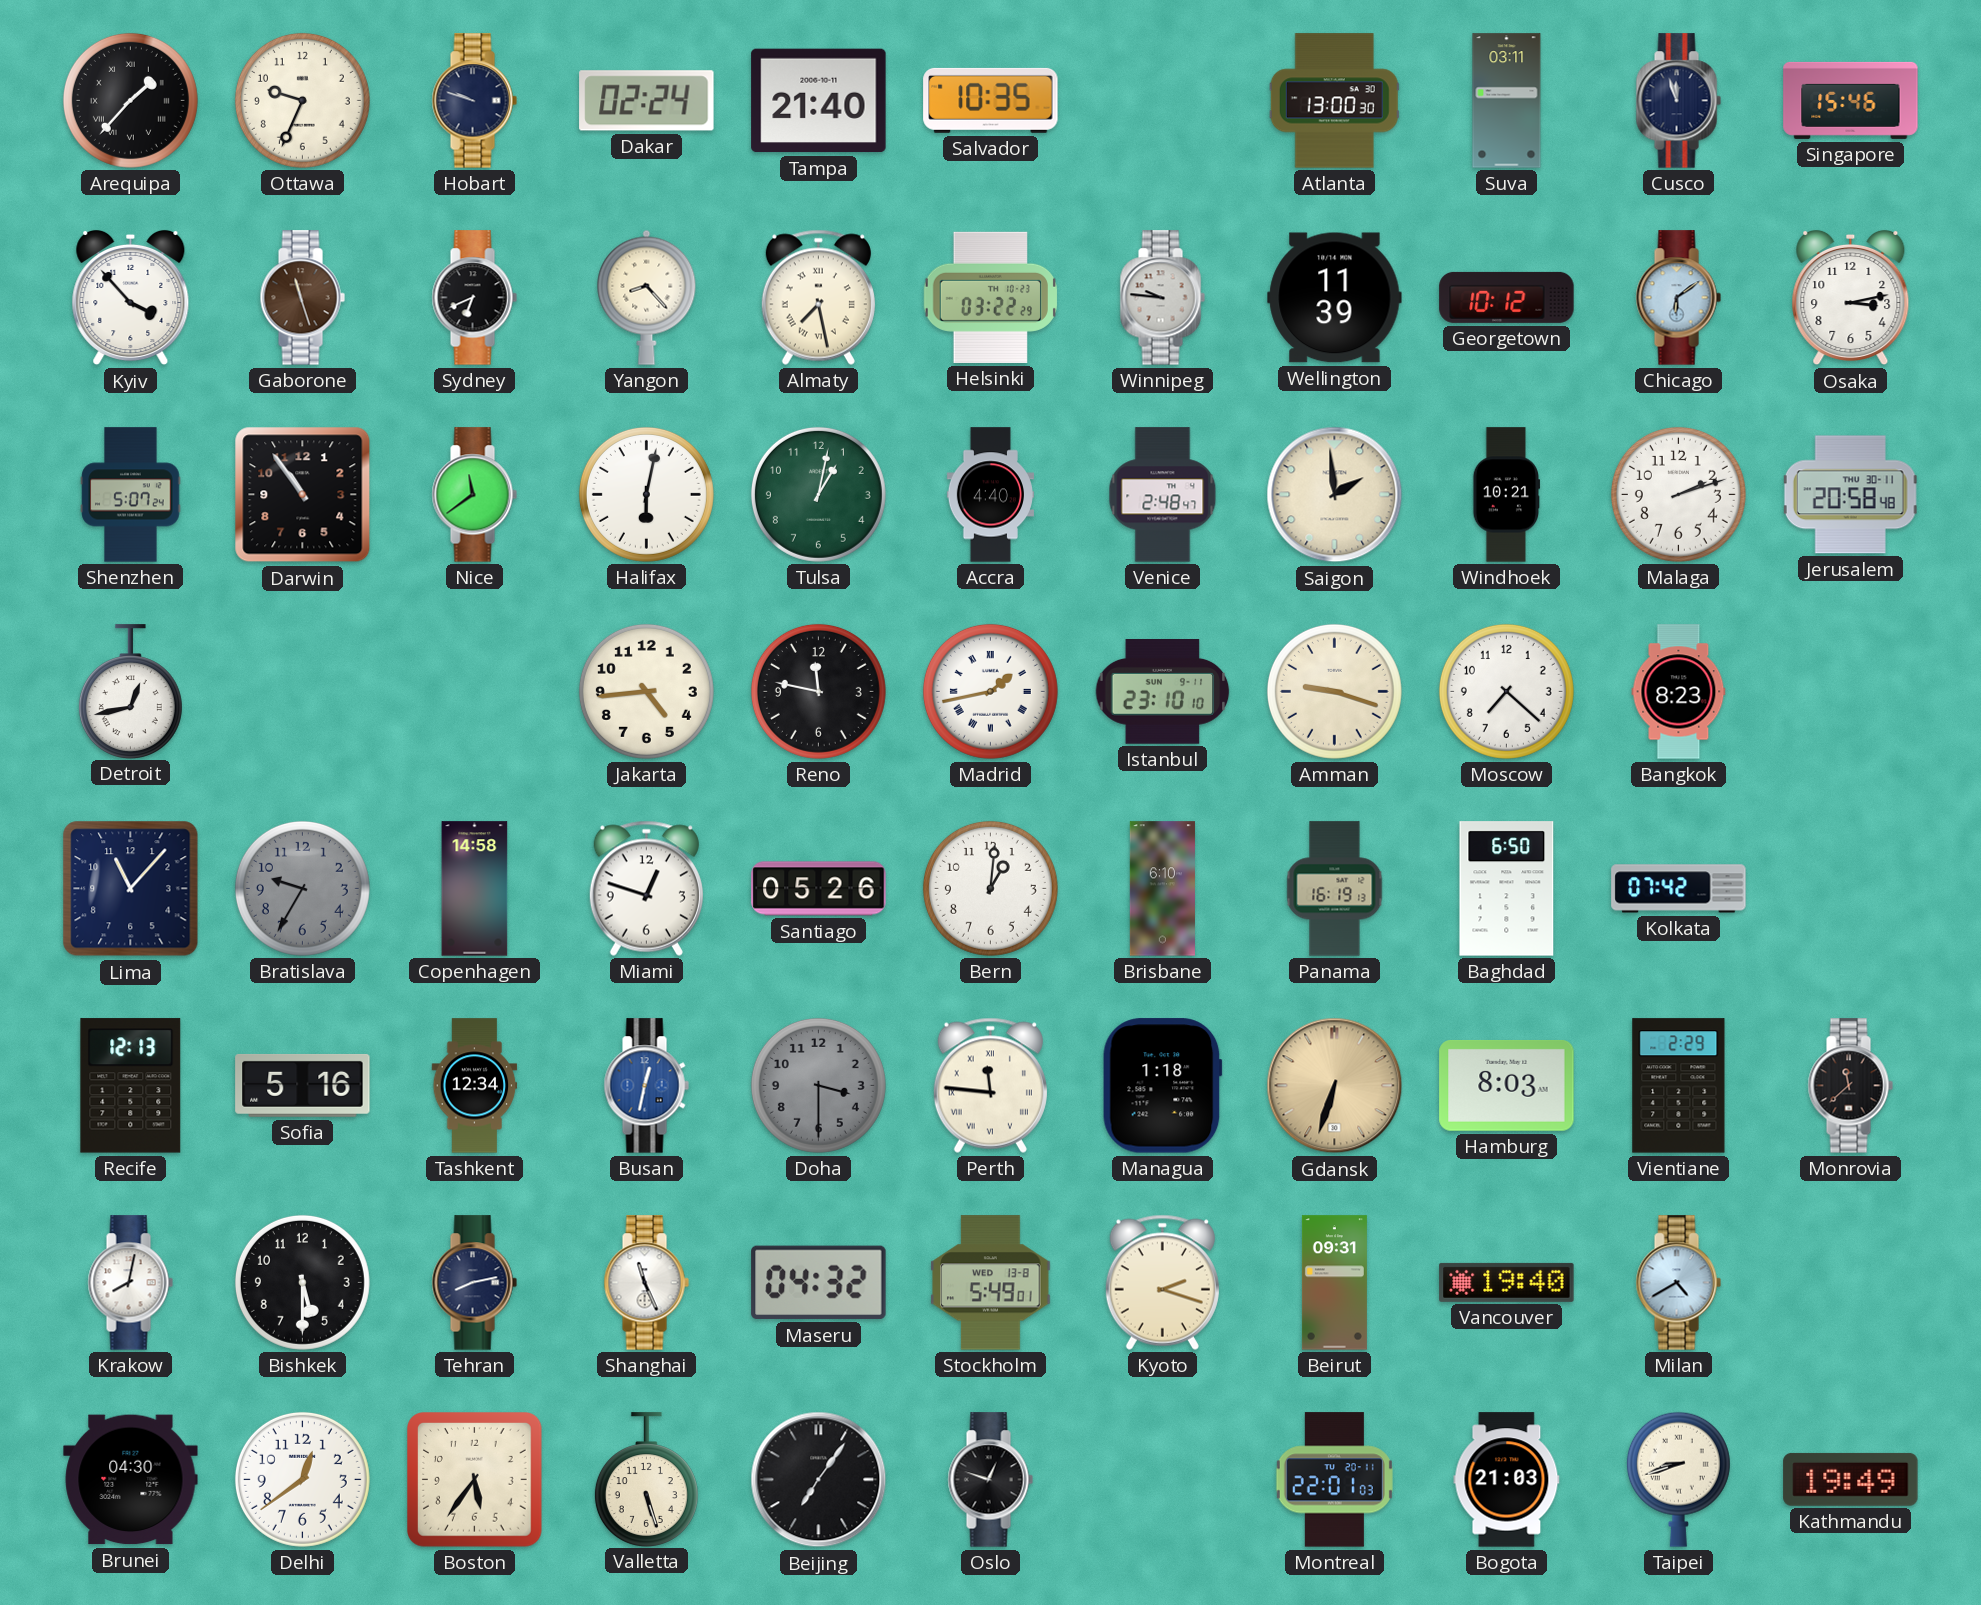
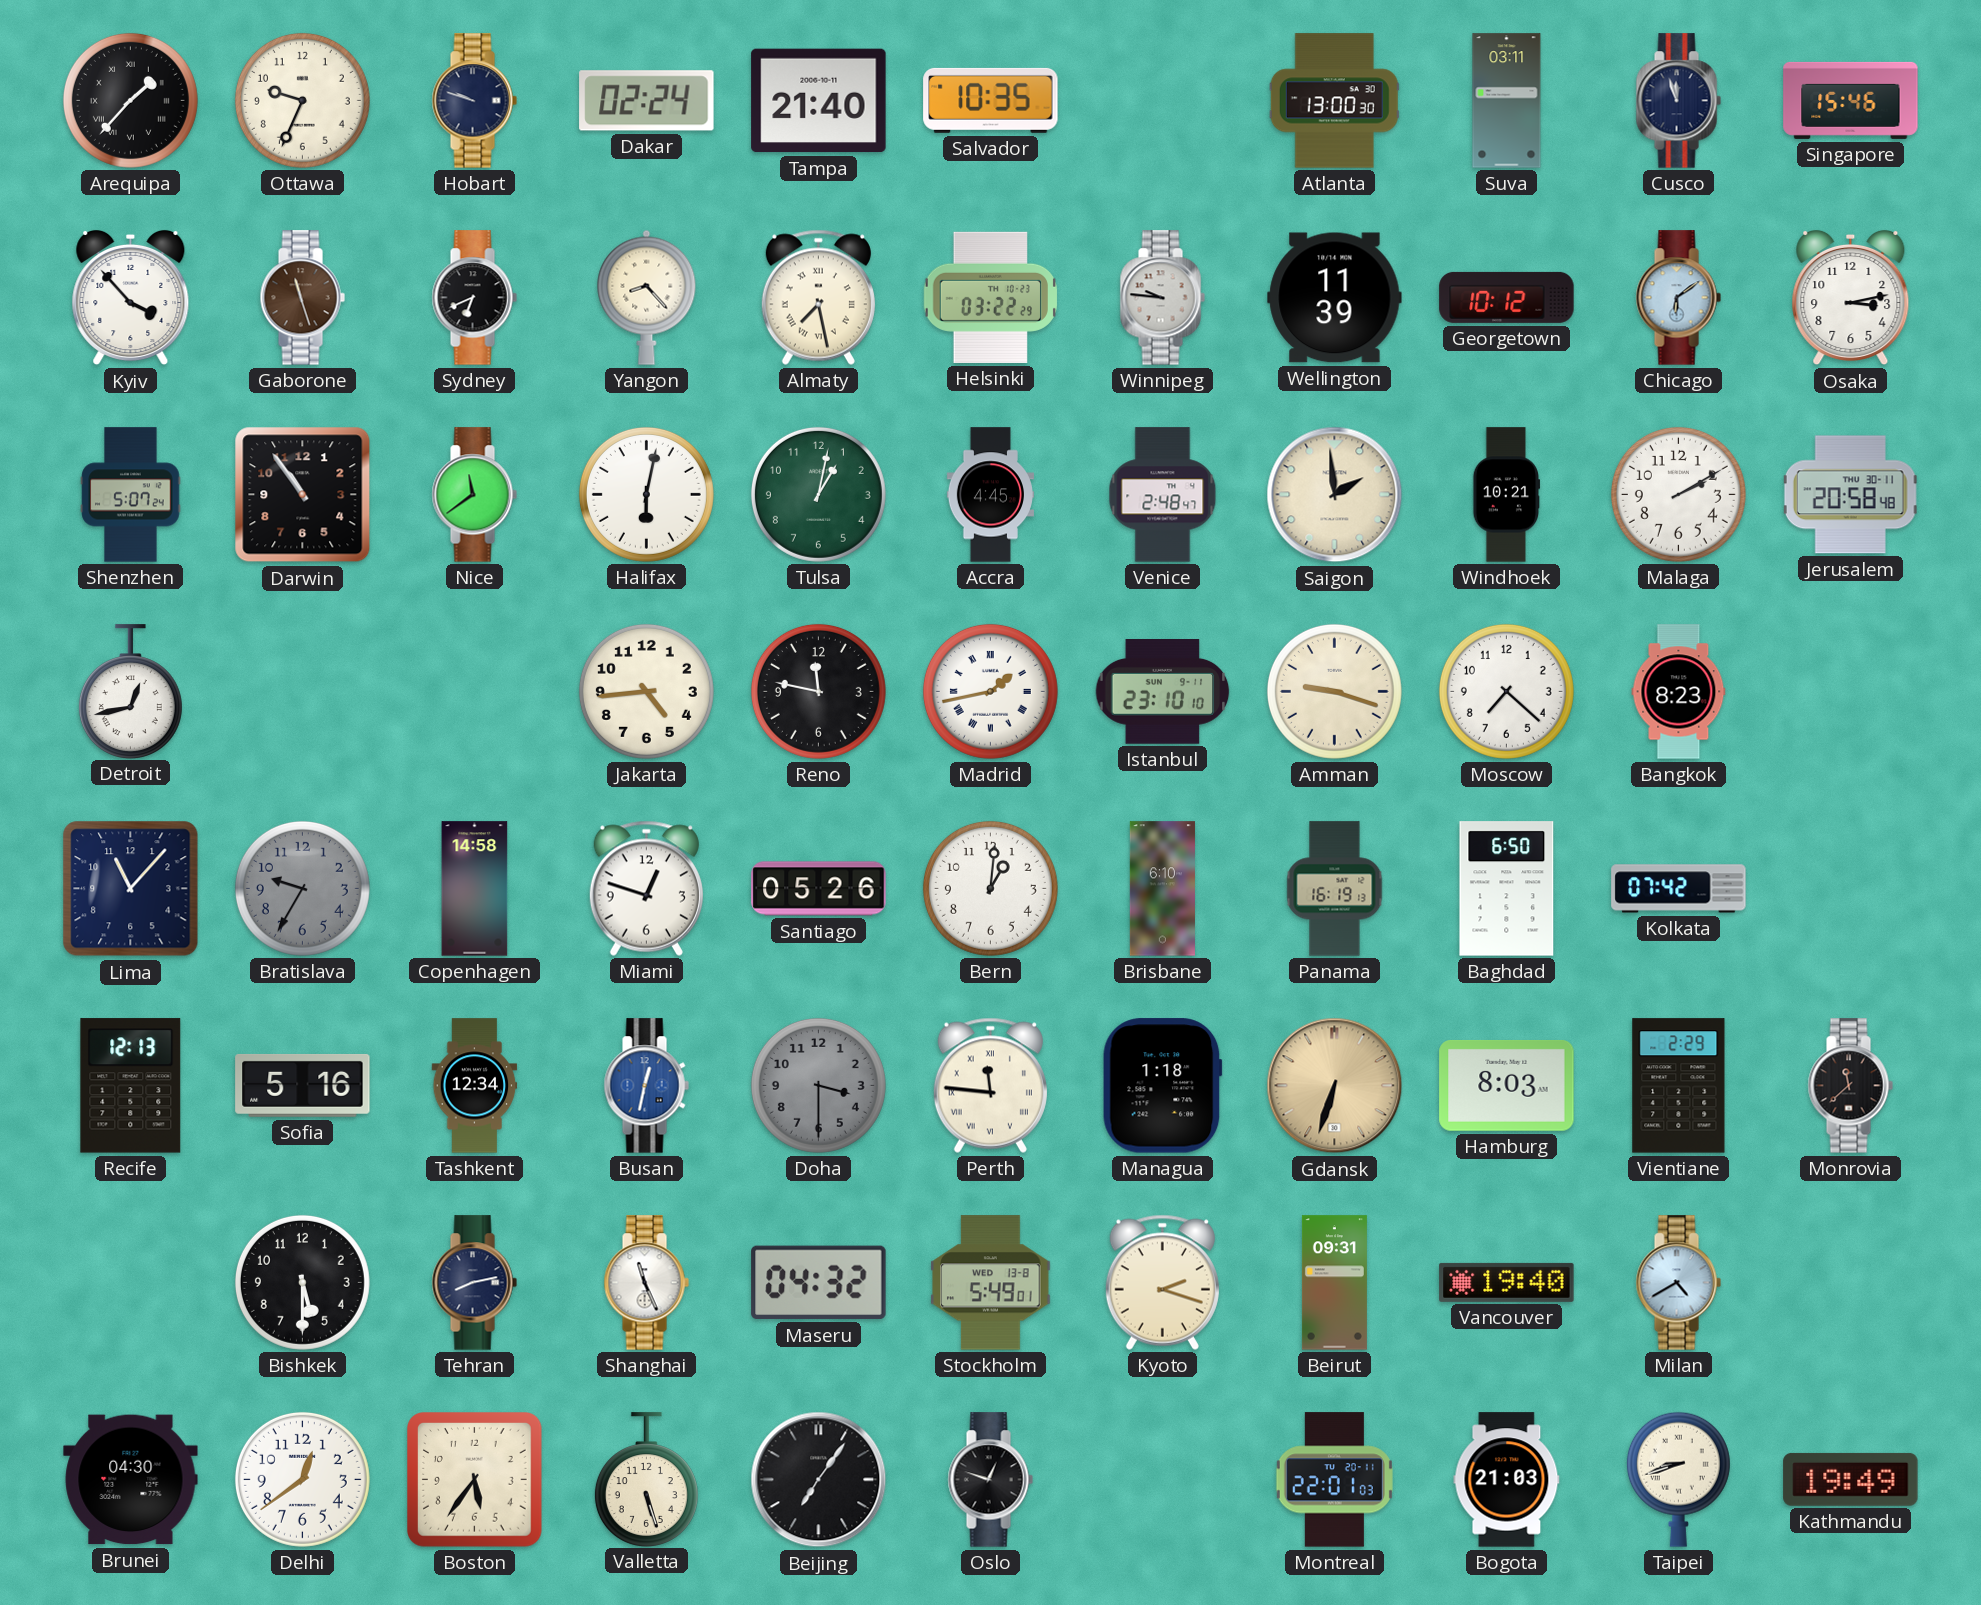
Accra: 4:40 -> 4:45
Malaga: 2:12 -> 2:10
Krakow: 8:02 -> none
